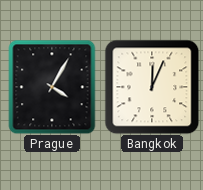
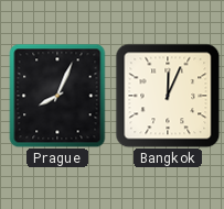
Prague: 4:05 -> 8:04
